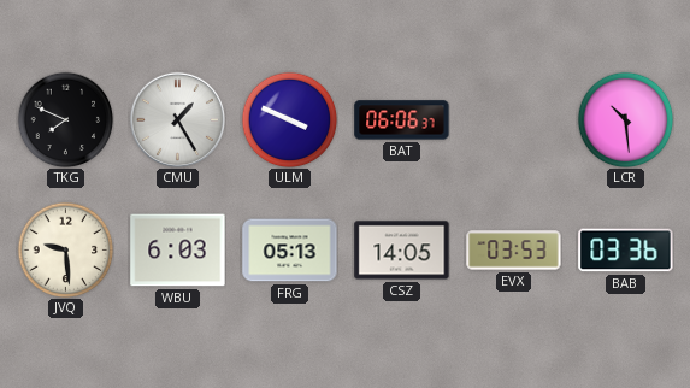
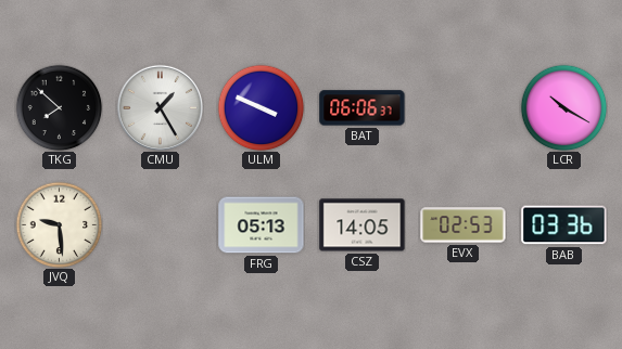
TKG: 7:49 -> 7:52
LCR: 10:29 -> 10:20
WBU: 6:03 -> none
EVX: 03:53 -> 02:53
